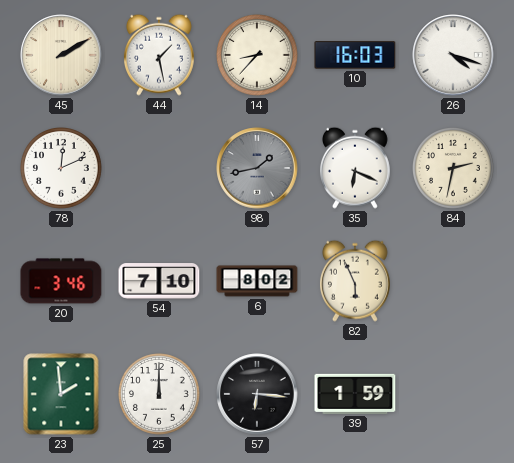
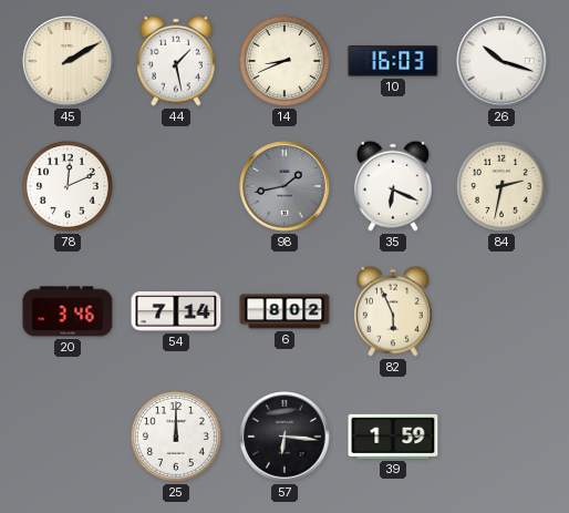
14: 8:37 -> 8:41
26: 4:18 -> 10:18
54: 7:10 -> 7:14
23: 1:59 -> none
